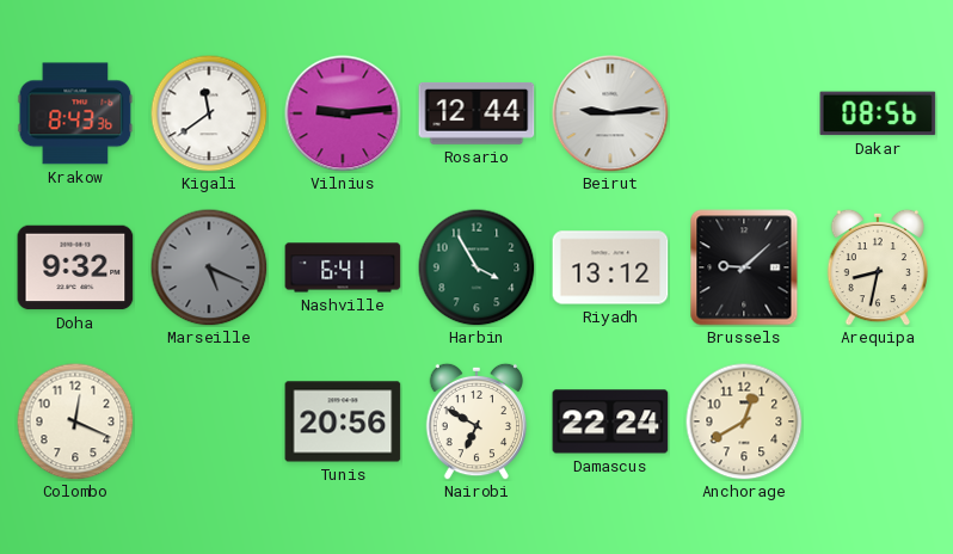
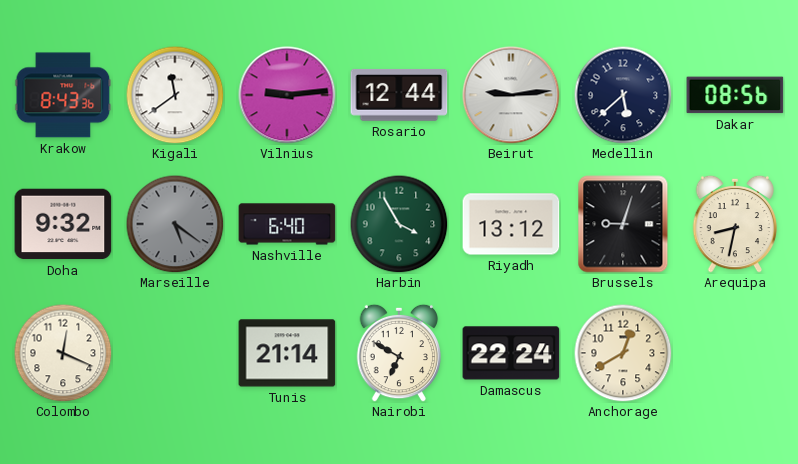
Medellin: none -> 5:38
Marseille: 5:19 -> 5:21
Nashville: 6:41 -> 6:40
Brussels: 9:08 -> 9:03
Tunis: 20:56 -> 21:14
